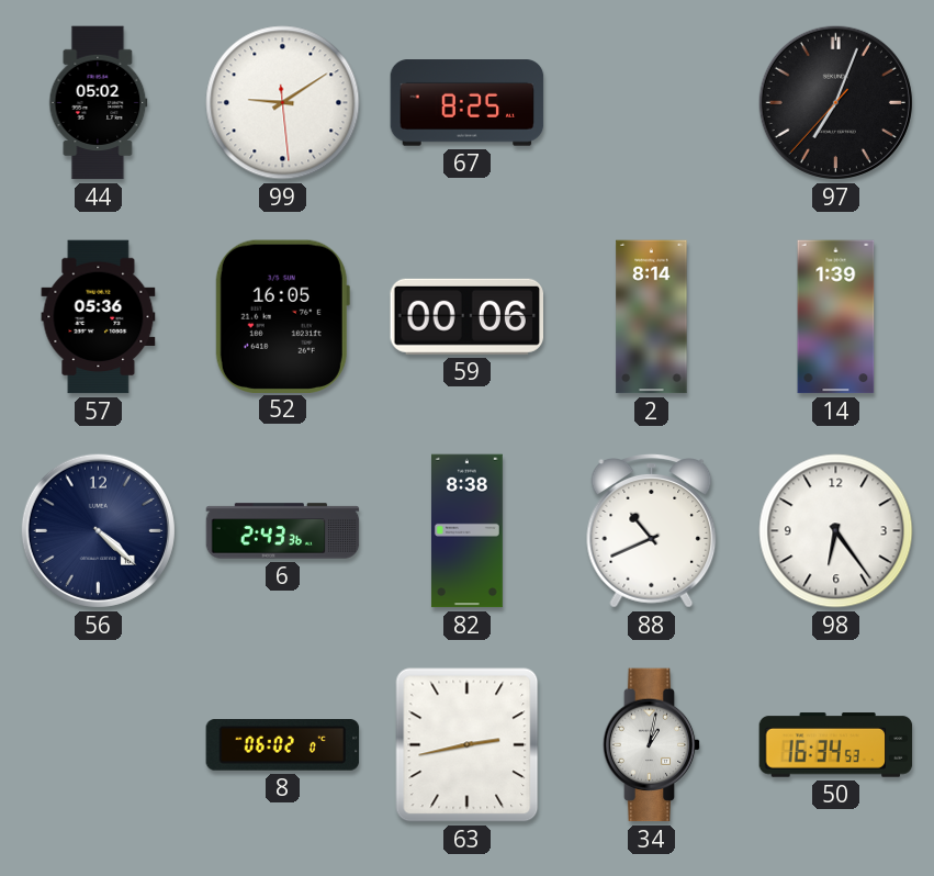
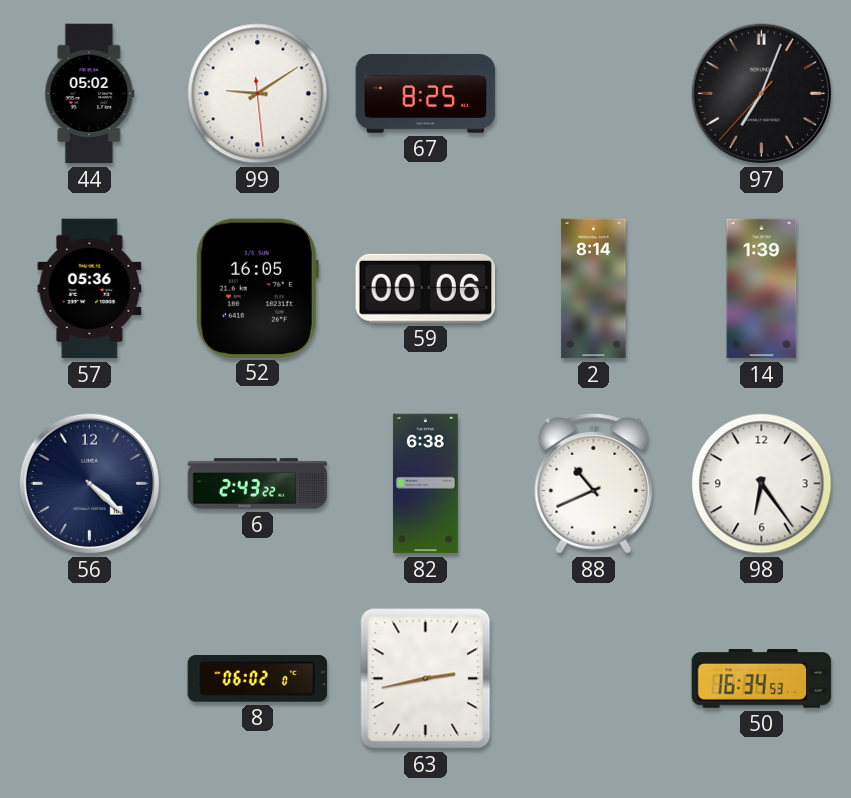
6: 2:43:36 -> 2:43:22
82: 8:38 -> 6:38
34: 1:02 -> none
